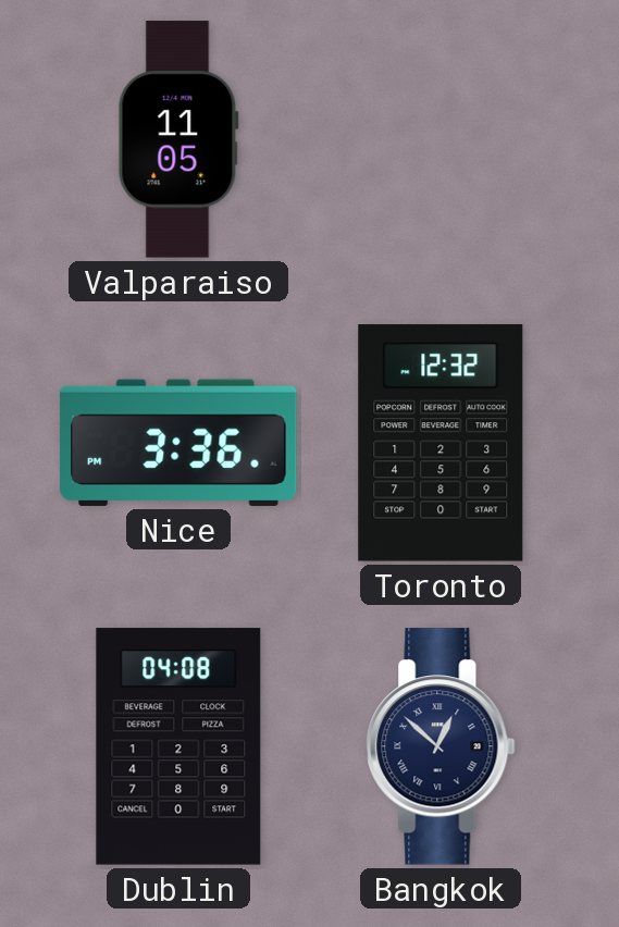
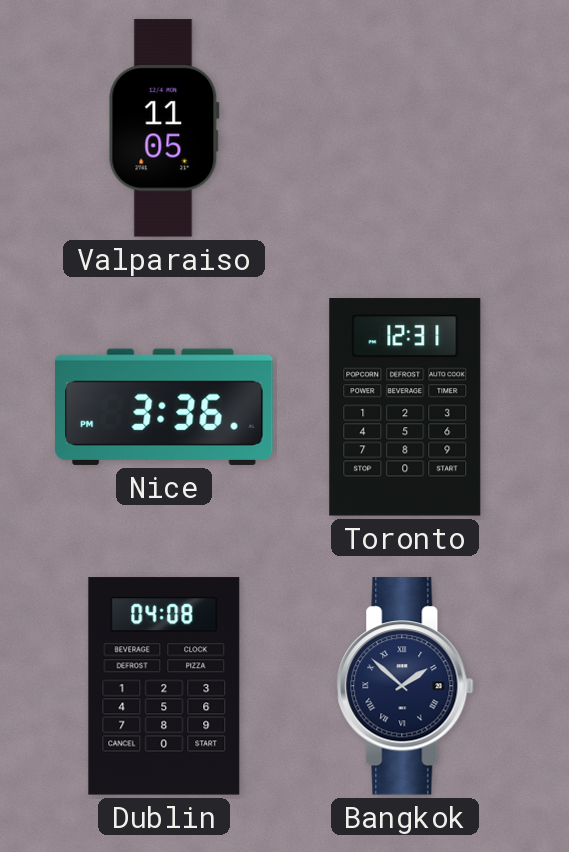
Toronto: 12:32 -> 12:31
Bangkok: 12:52 -> 1:52
